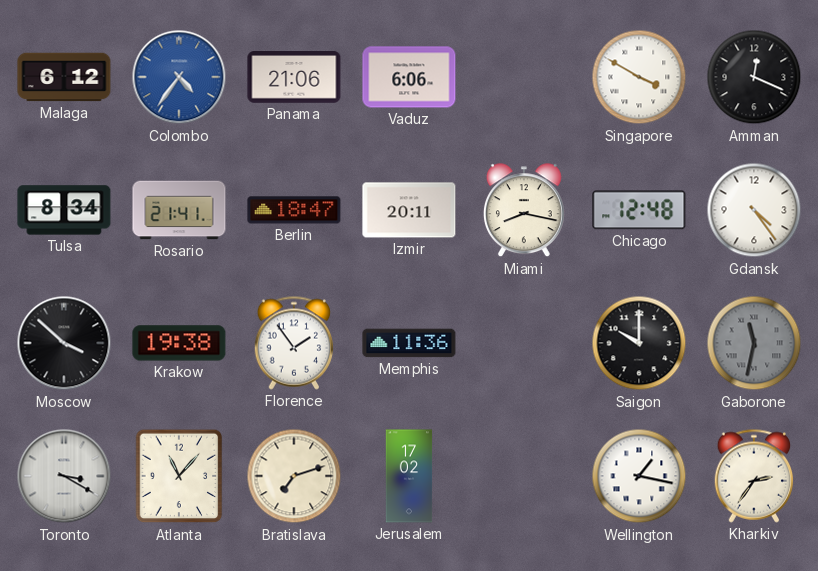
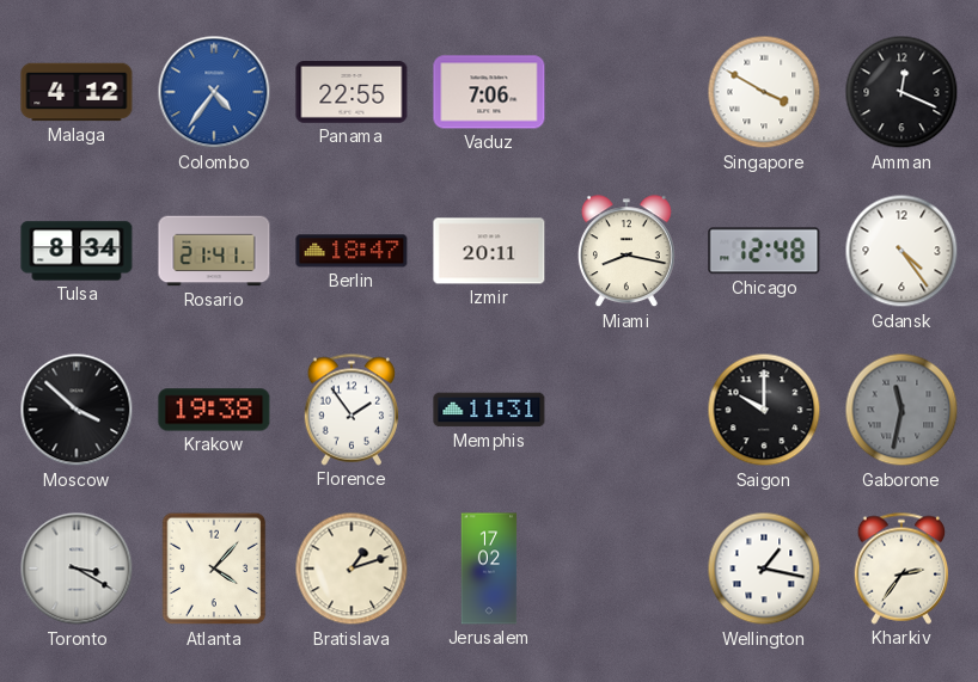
Malaga: 6:12 -> 4:12
Panama: 21:06 -> 22:55
Vaduz: 6:06 -> 7:06
Memphis: 11:36 -> 11:31
Atlanta: 11:07 -> 4:07
Bratislava: 7:12 -> 1:12
